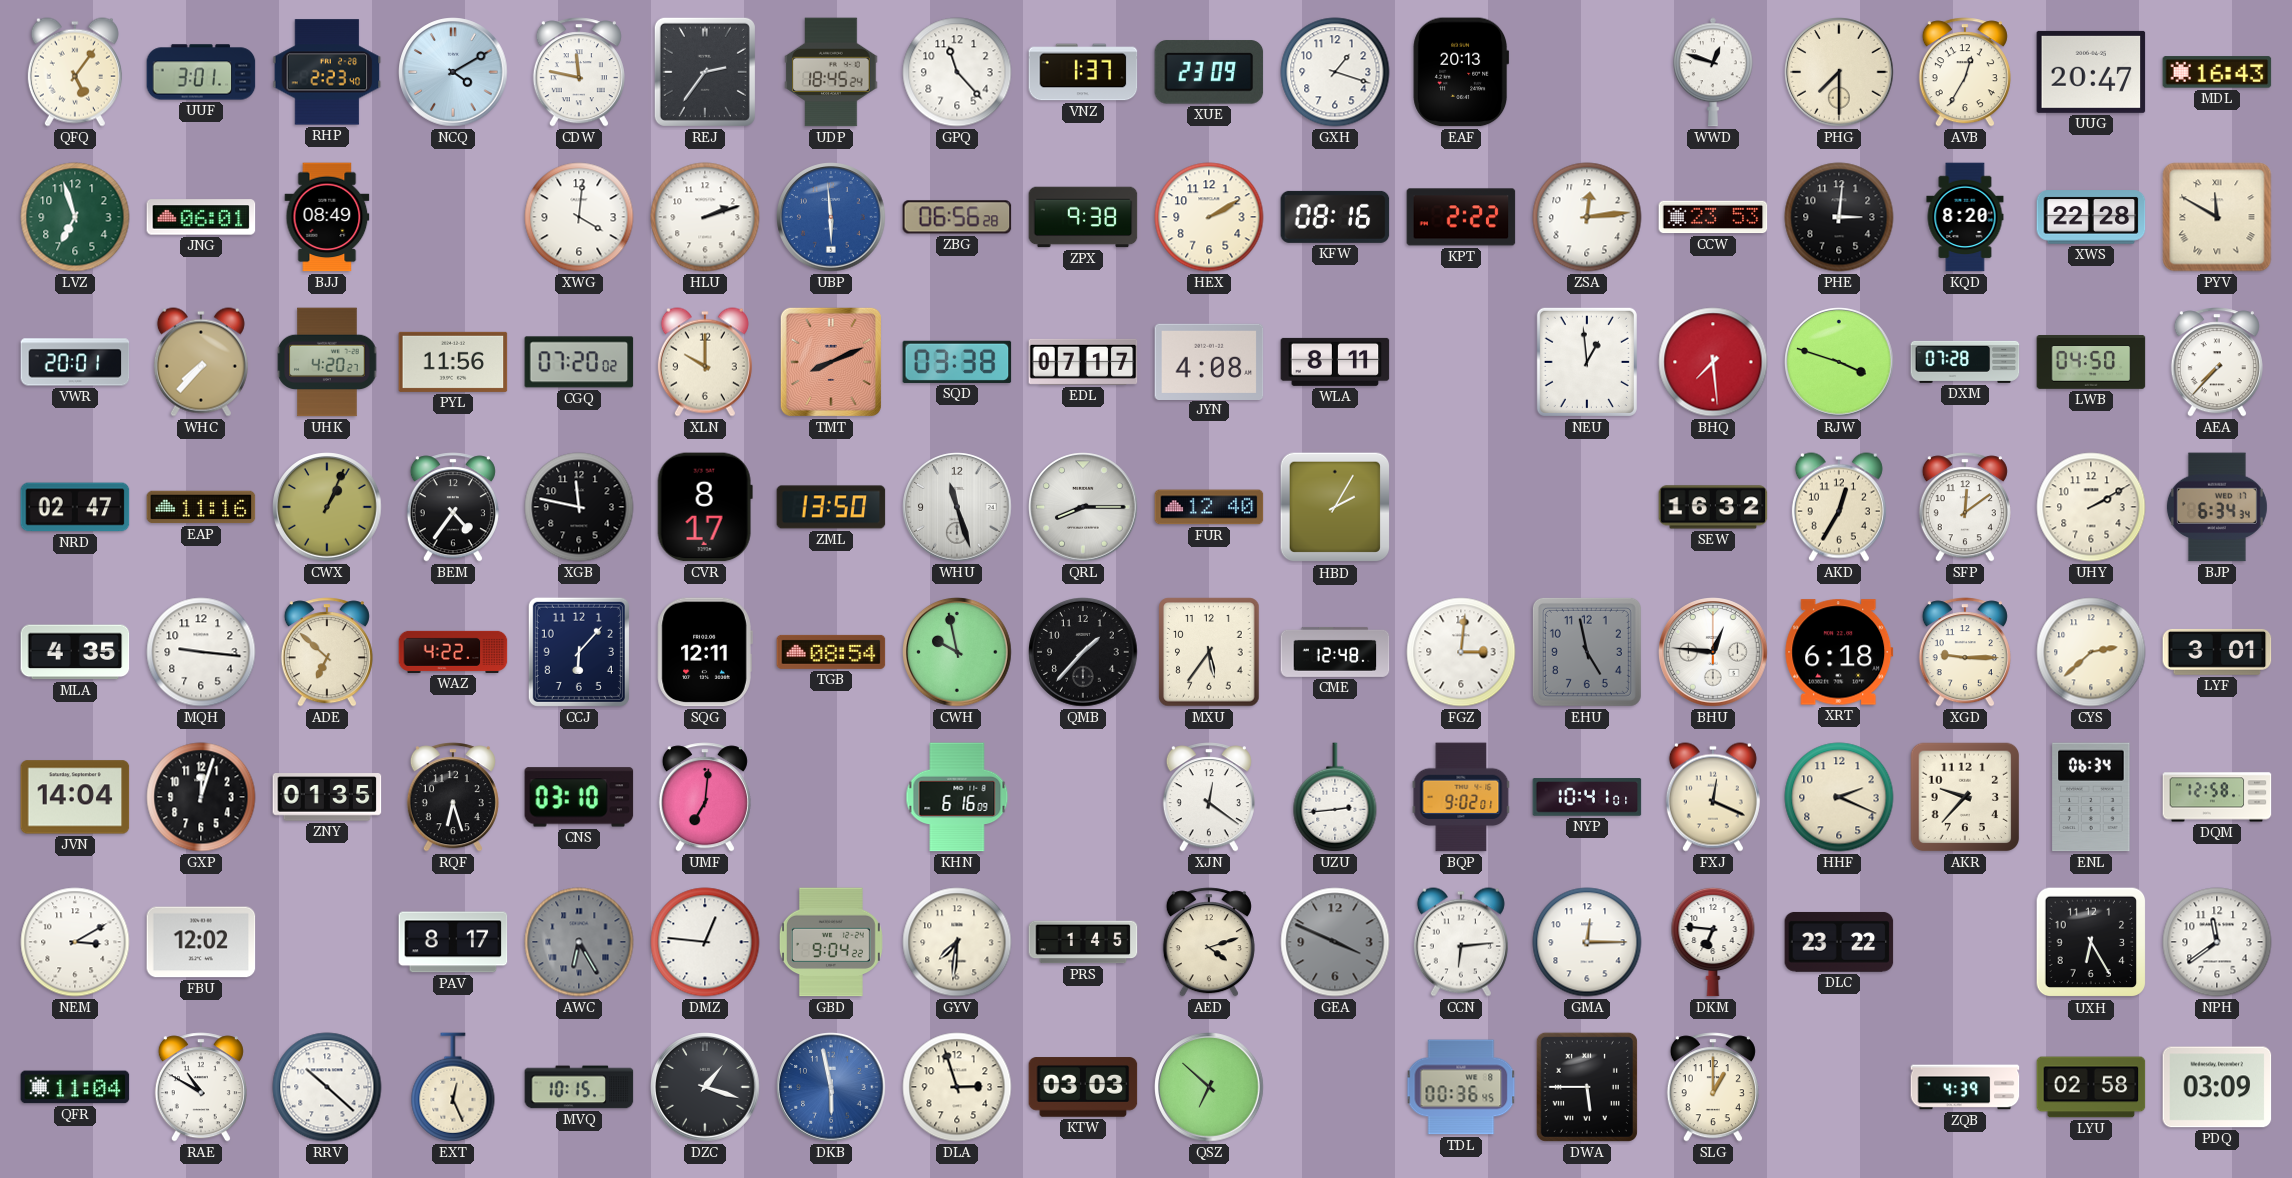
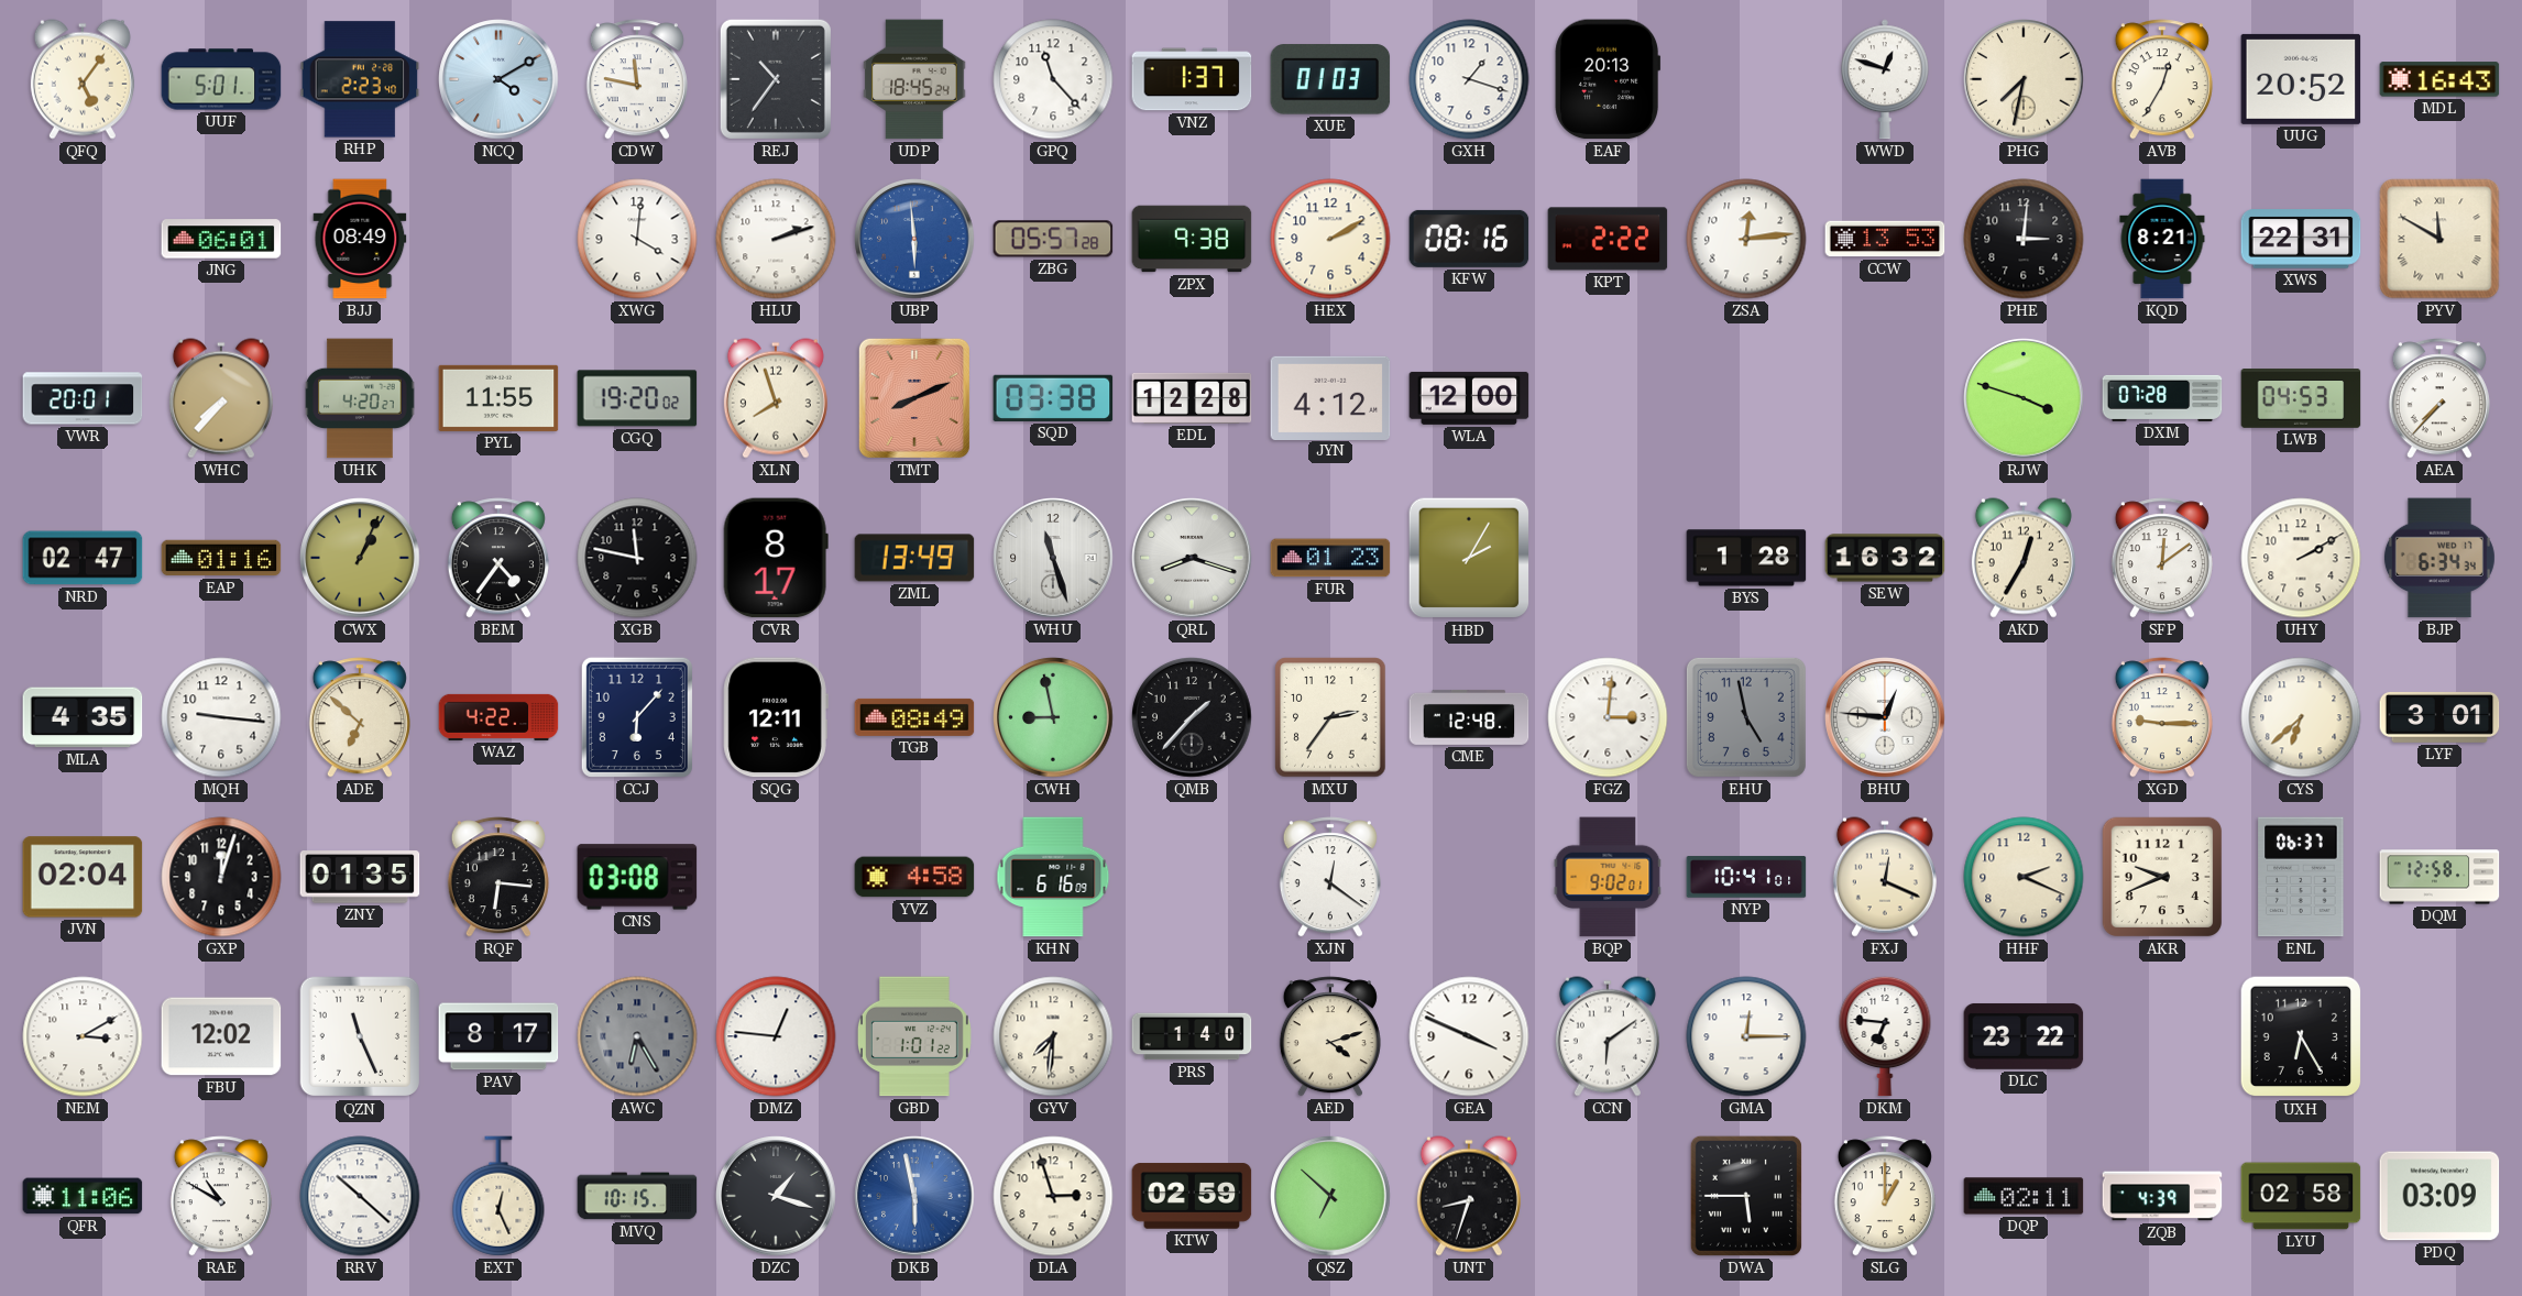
UUF: 3:01 -> 5:01
REJ: 2:36 -> 10:36
XUE: 23:09 -> 01:03
PHG: 7:30 -> 7:32
UUG: 20:47 -> 20:52
LVZ: 6:57 -> none
ZBG: 06:56 -> 05:57
CCW: 23:53 -> 13:53
KQD: 8:20 -> 8:21
XWS: 22:28 -> 22:31
PYL: 11:56 -> 11:55
CGQ: 07:20 -> 19:20
XLN: 10:00 -> 7:57
EDL: 07:17 -> 12:28
JYN: 4:08 -> 4:12
WLA: 8:11 -> 12:00
NEU: 12:59 -> none
BHQ: 7:29 -> none
LWB: 04:50 -> 04:53
EAP: 11:16 -> 01:16
ZML: 13:50 -> 13:49
QRL: 8:15 -> 8:18
FUR: 12:40 -> 01:23
BYS: none -> 1:28
TGB: 08:54 -> 08:49
CWH: 9:58 -> 8:58
MXU: 5:36 -> 2:36
XRT: 6:18 -> none
CYS: 2:38 -> 6:38
JVN: 14:04 -> 02:04
RQF: 6:27 -> 6:16
CNS: 03:10 -> 03:08
UMF: 7:01 -> none
YVZ: none -> 4:58
UZU: 2:44 -> none
AKR: 9:37 -> 9:41
ENL: 06:34 -> 06:37
QZN: none -> 11:26
GBD: 9:04 -> 1:01
PRS: 1:45 -> 1:40
GEA dial: grey -> white
CCN: 6:14 -> 6:09
NPH: 11:39 -> none
QFR: 11:04 -> 11:06
KTW: 03:03 -> 02:59
UNT: none -> 8:33
TDL: 00:36 -> none
DQP: none -> 02:11
